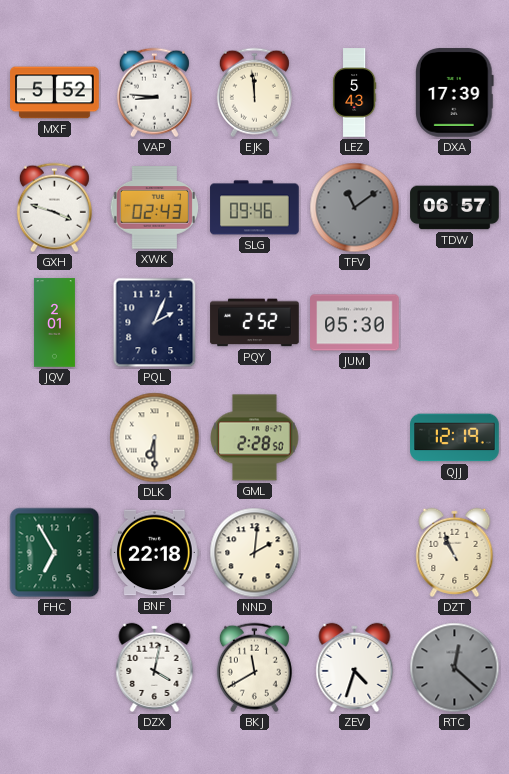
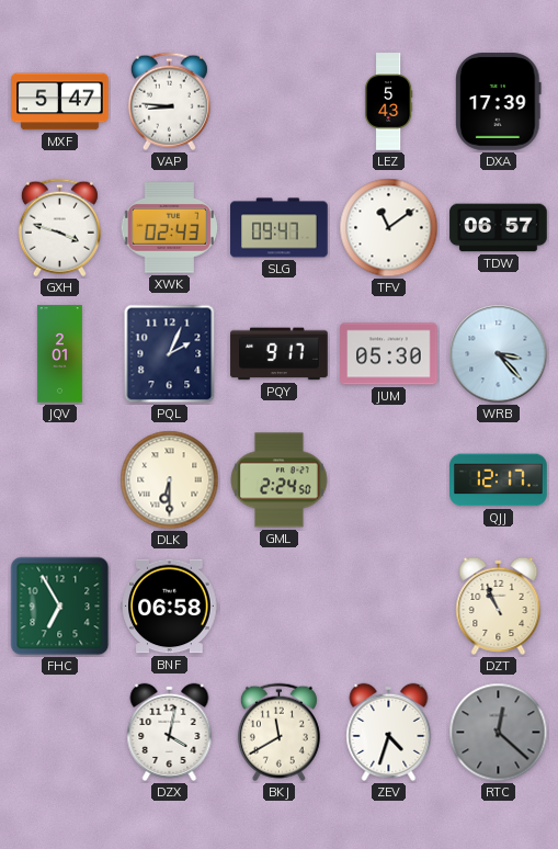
MXF: 5:52 -> 5:47
EJK: 11:59 -> none
SLG: 09:46 -> 09:47
TFV dial: grey -> white
PQY: 2:52 -> 9:17
WRB: none -> 3:23
GML: 2:28 -> 2:24
QJJ: 12:19 -> 12:17
BNF: 22:18 -> 06:58
NND: 2:01 -> none
